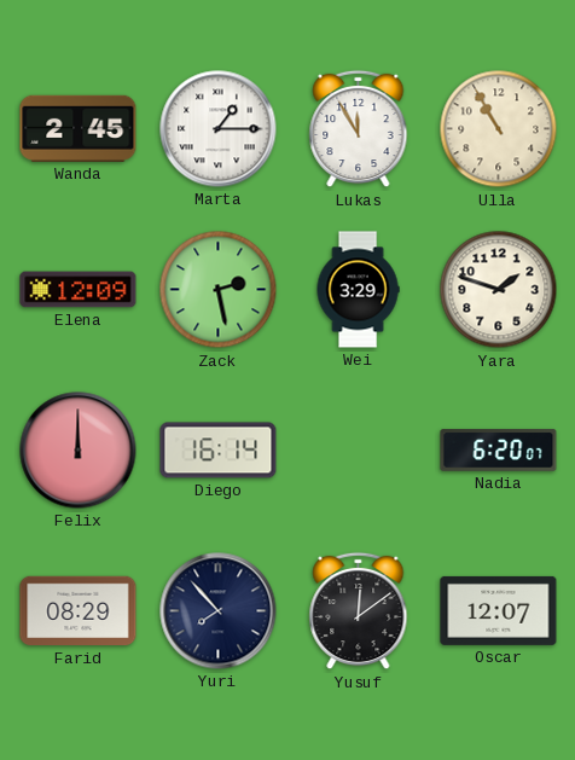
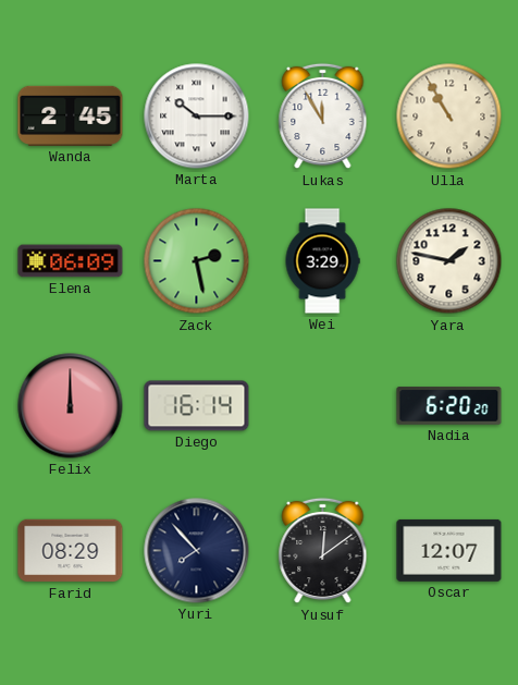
Marta: 1:15 -> 10:15
Elena: 12:09 -> 06:09
Yara: 1:48 -> 1:47
Nadia: 6:20:07 -> 6:20:20
